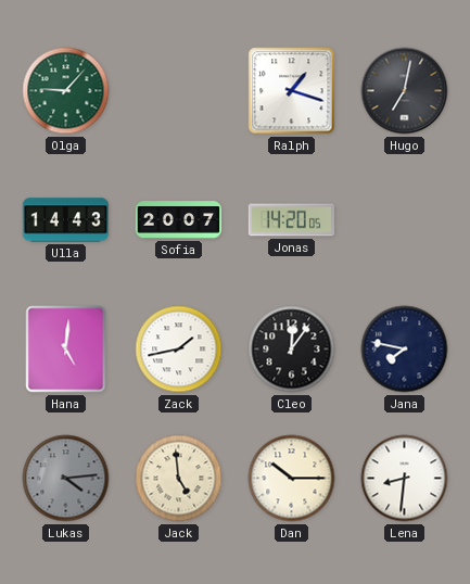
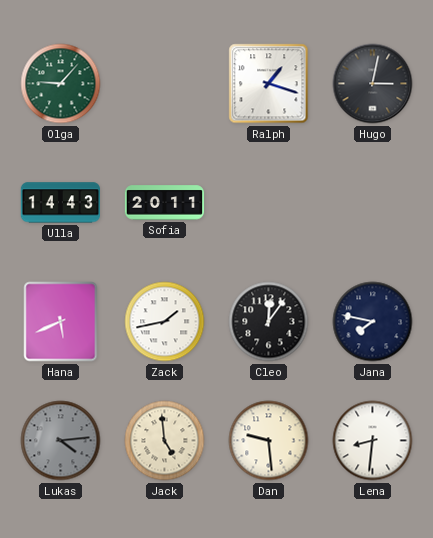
Hugo: 7:02 -> 3:02
Sofia: 20:07 -> 20:11
Jonas: 14:20 -> none
Hana: 5:01 -> 5:41
Dan: 10:15 -> 9:29
